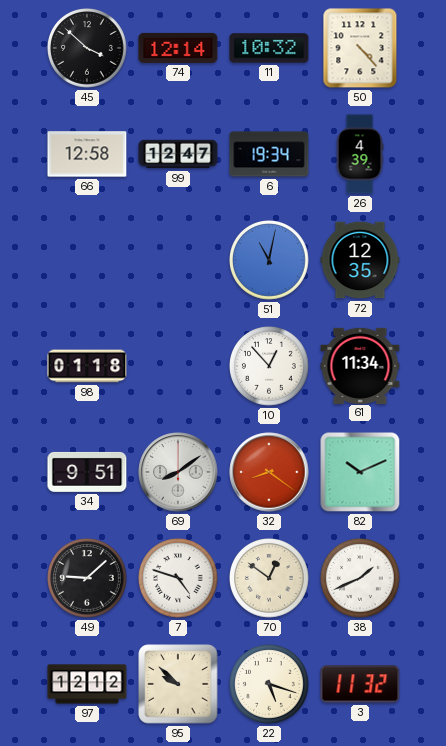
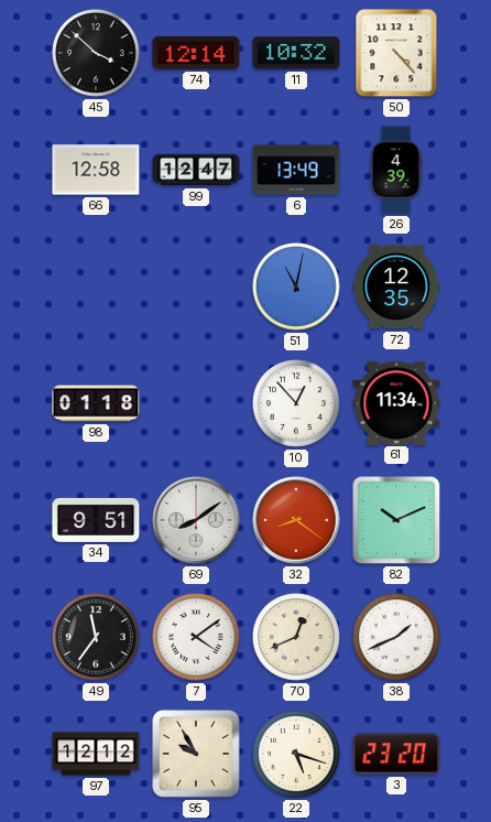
6: 19:34 -> 13:49
49: 9:08 -> 11:36
7: 4:48 -> 4:09
70: 12:51 -> 12:41
95: 9:52 -> 9:55
3: 11:32 -> 23:20
